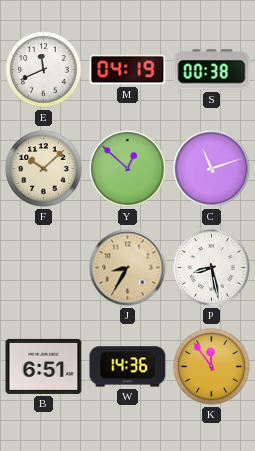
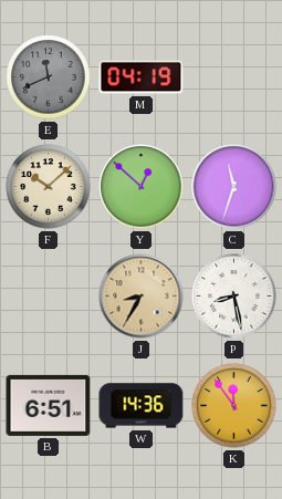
E dial: white -> grey
S: 00:38 -> none
C: 11:12 -> 11:33
